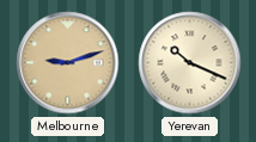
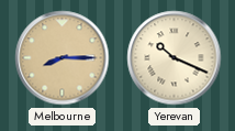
Melbourne: 9:12 -> 8:15
